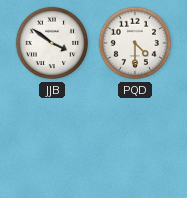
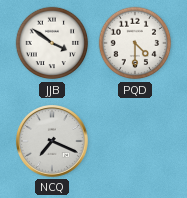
NCQ: none -> 7:19
